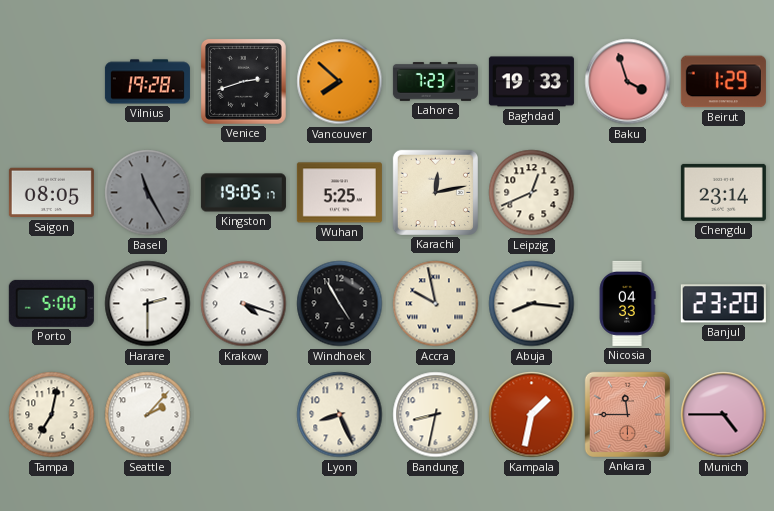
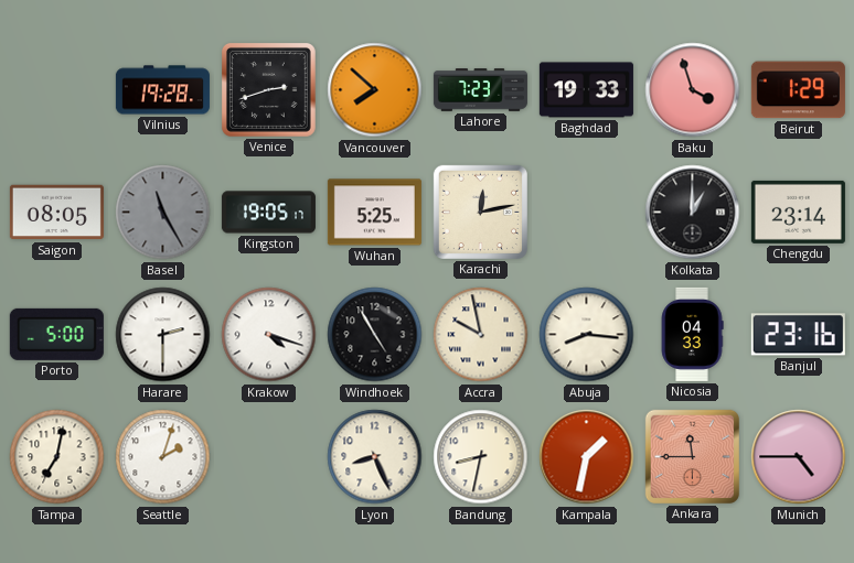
Leipzig: 12:41 -> none
Kolkata: none -> 1:00
Banjul: 23:20 -> 23:16
Seattle: 2:07 -> 2:03
